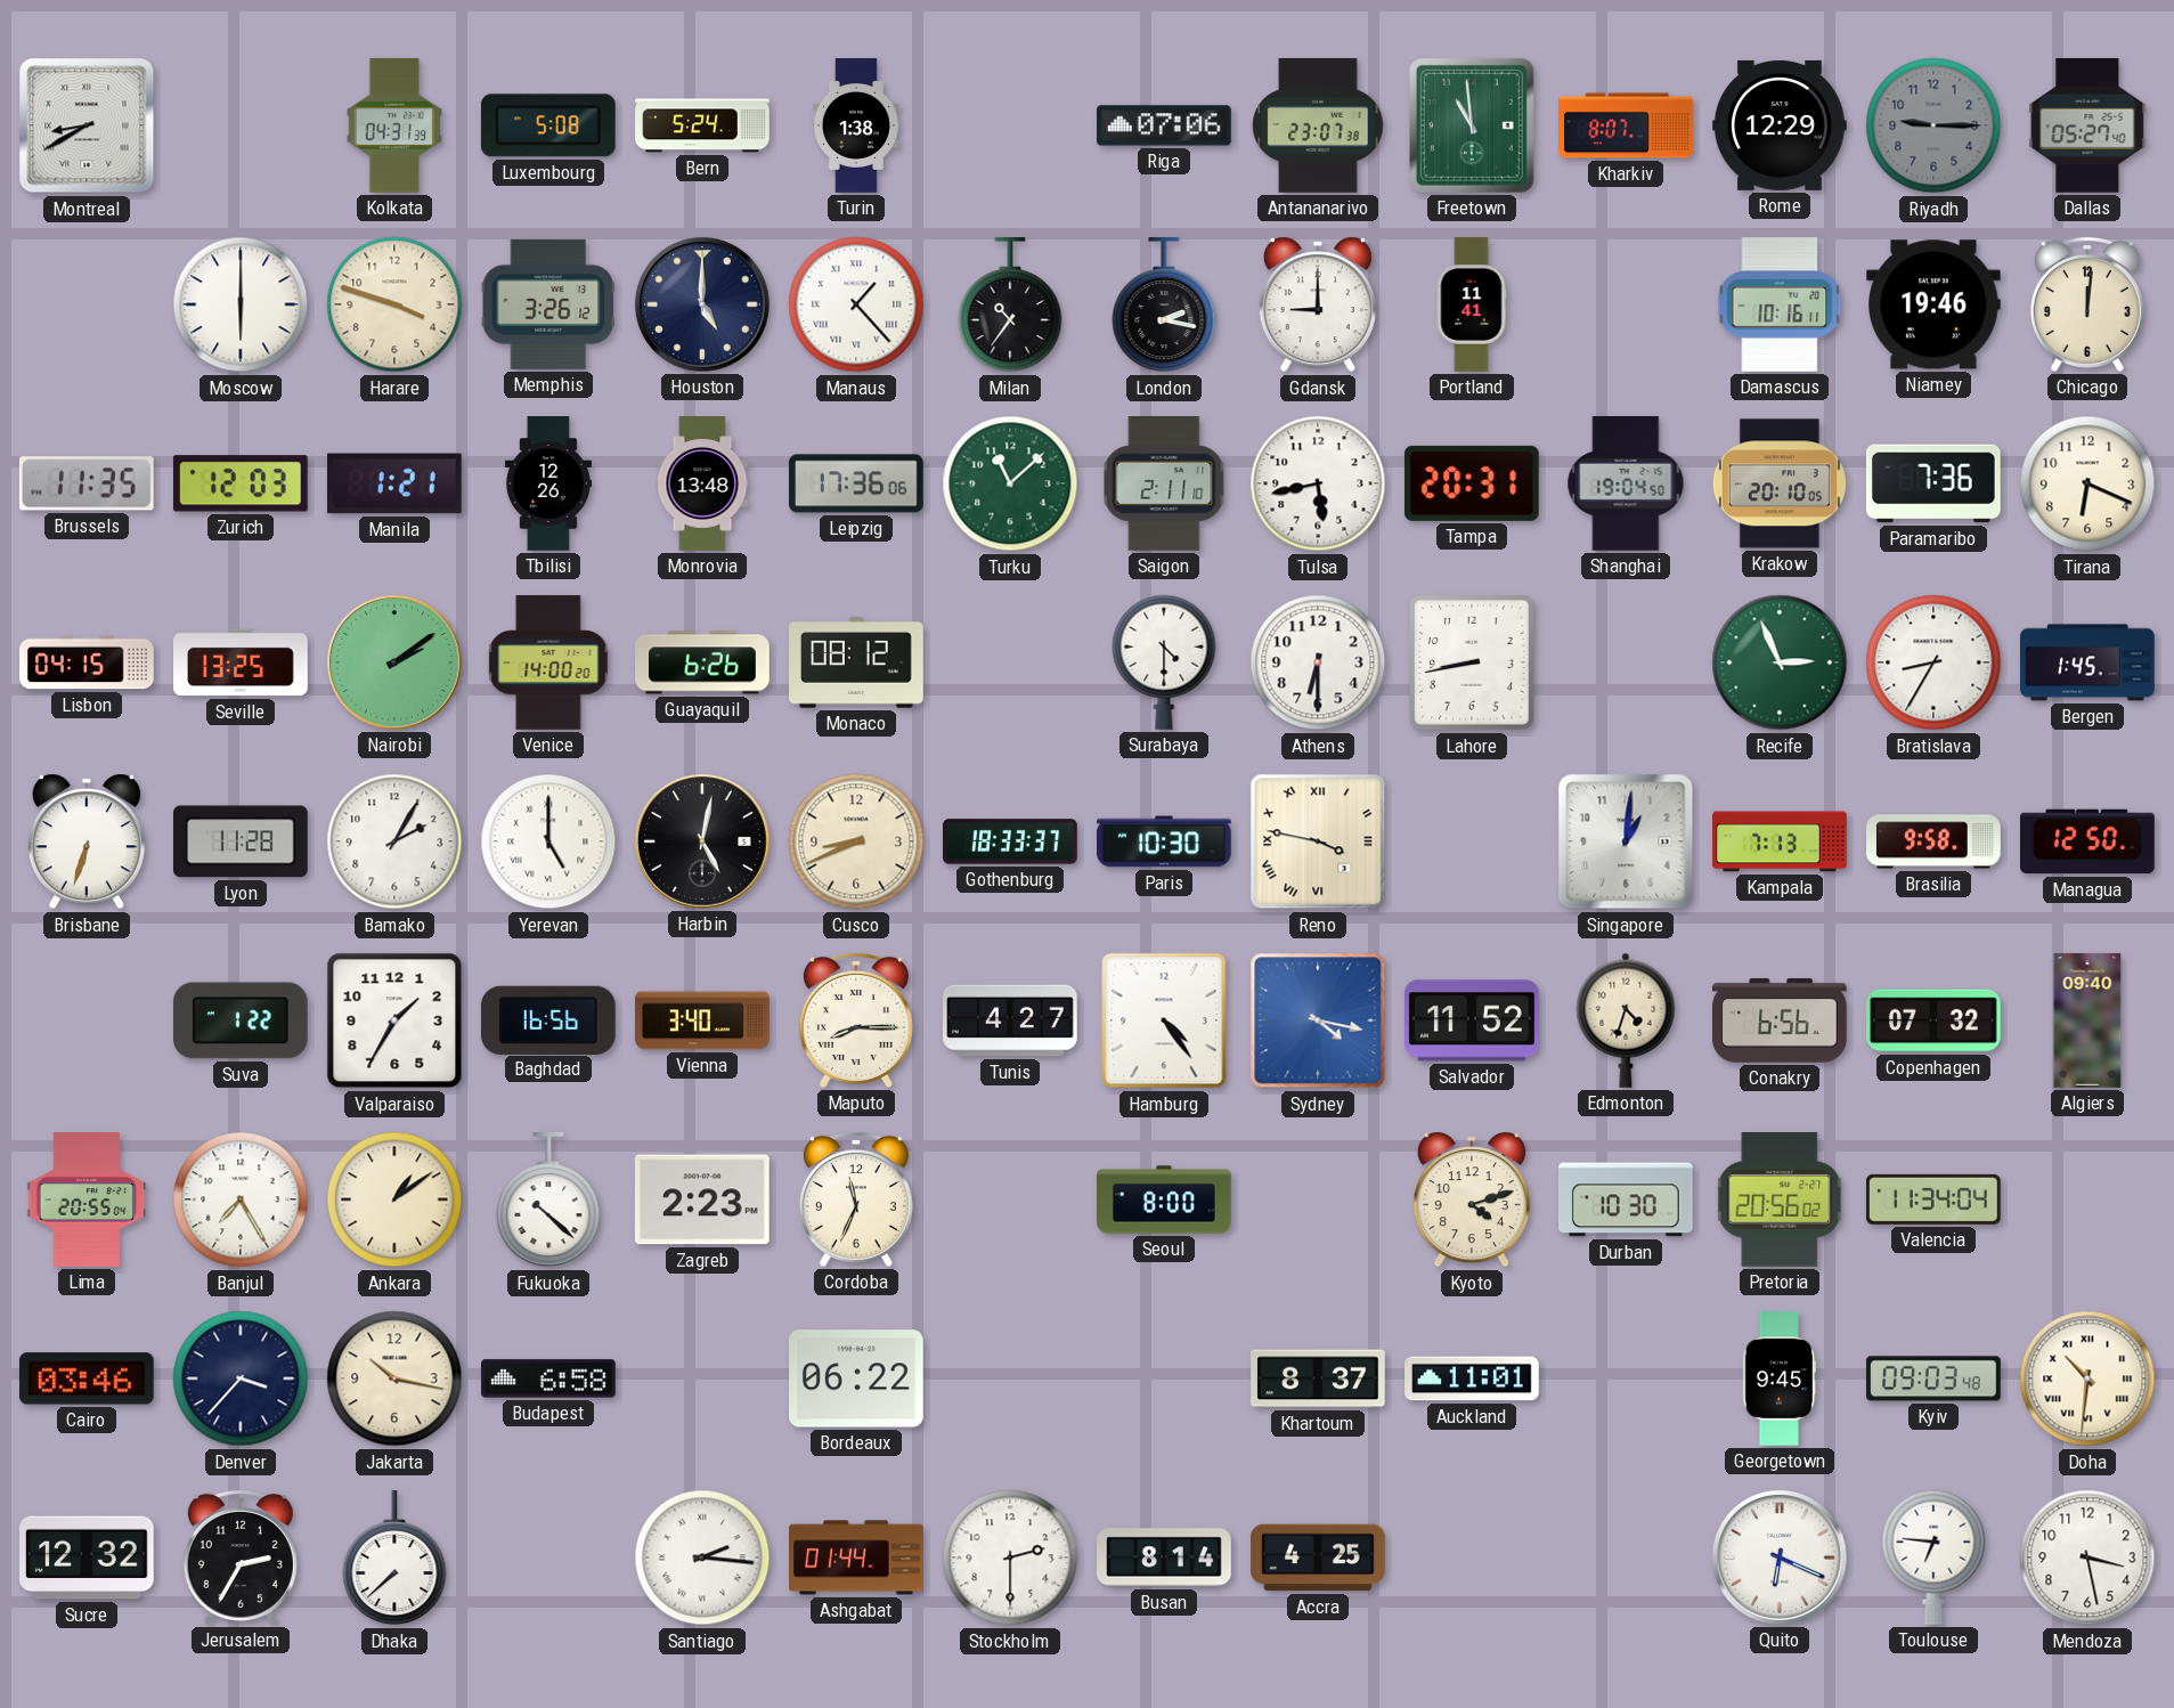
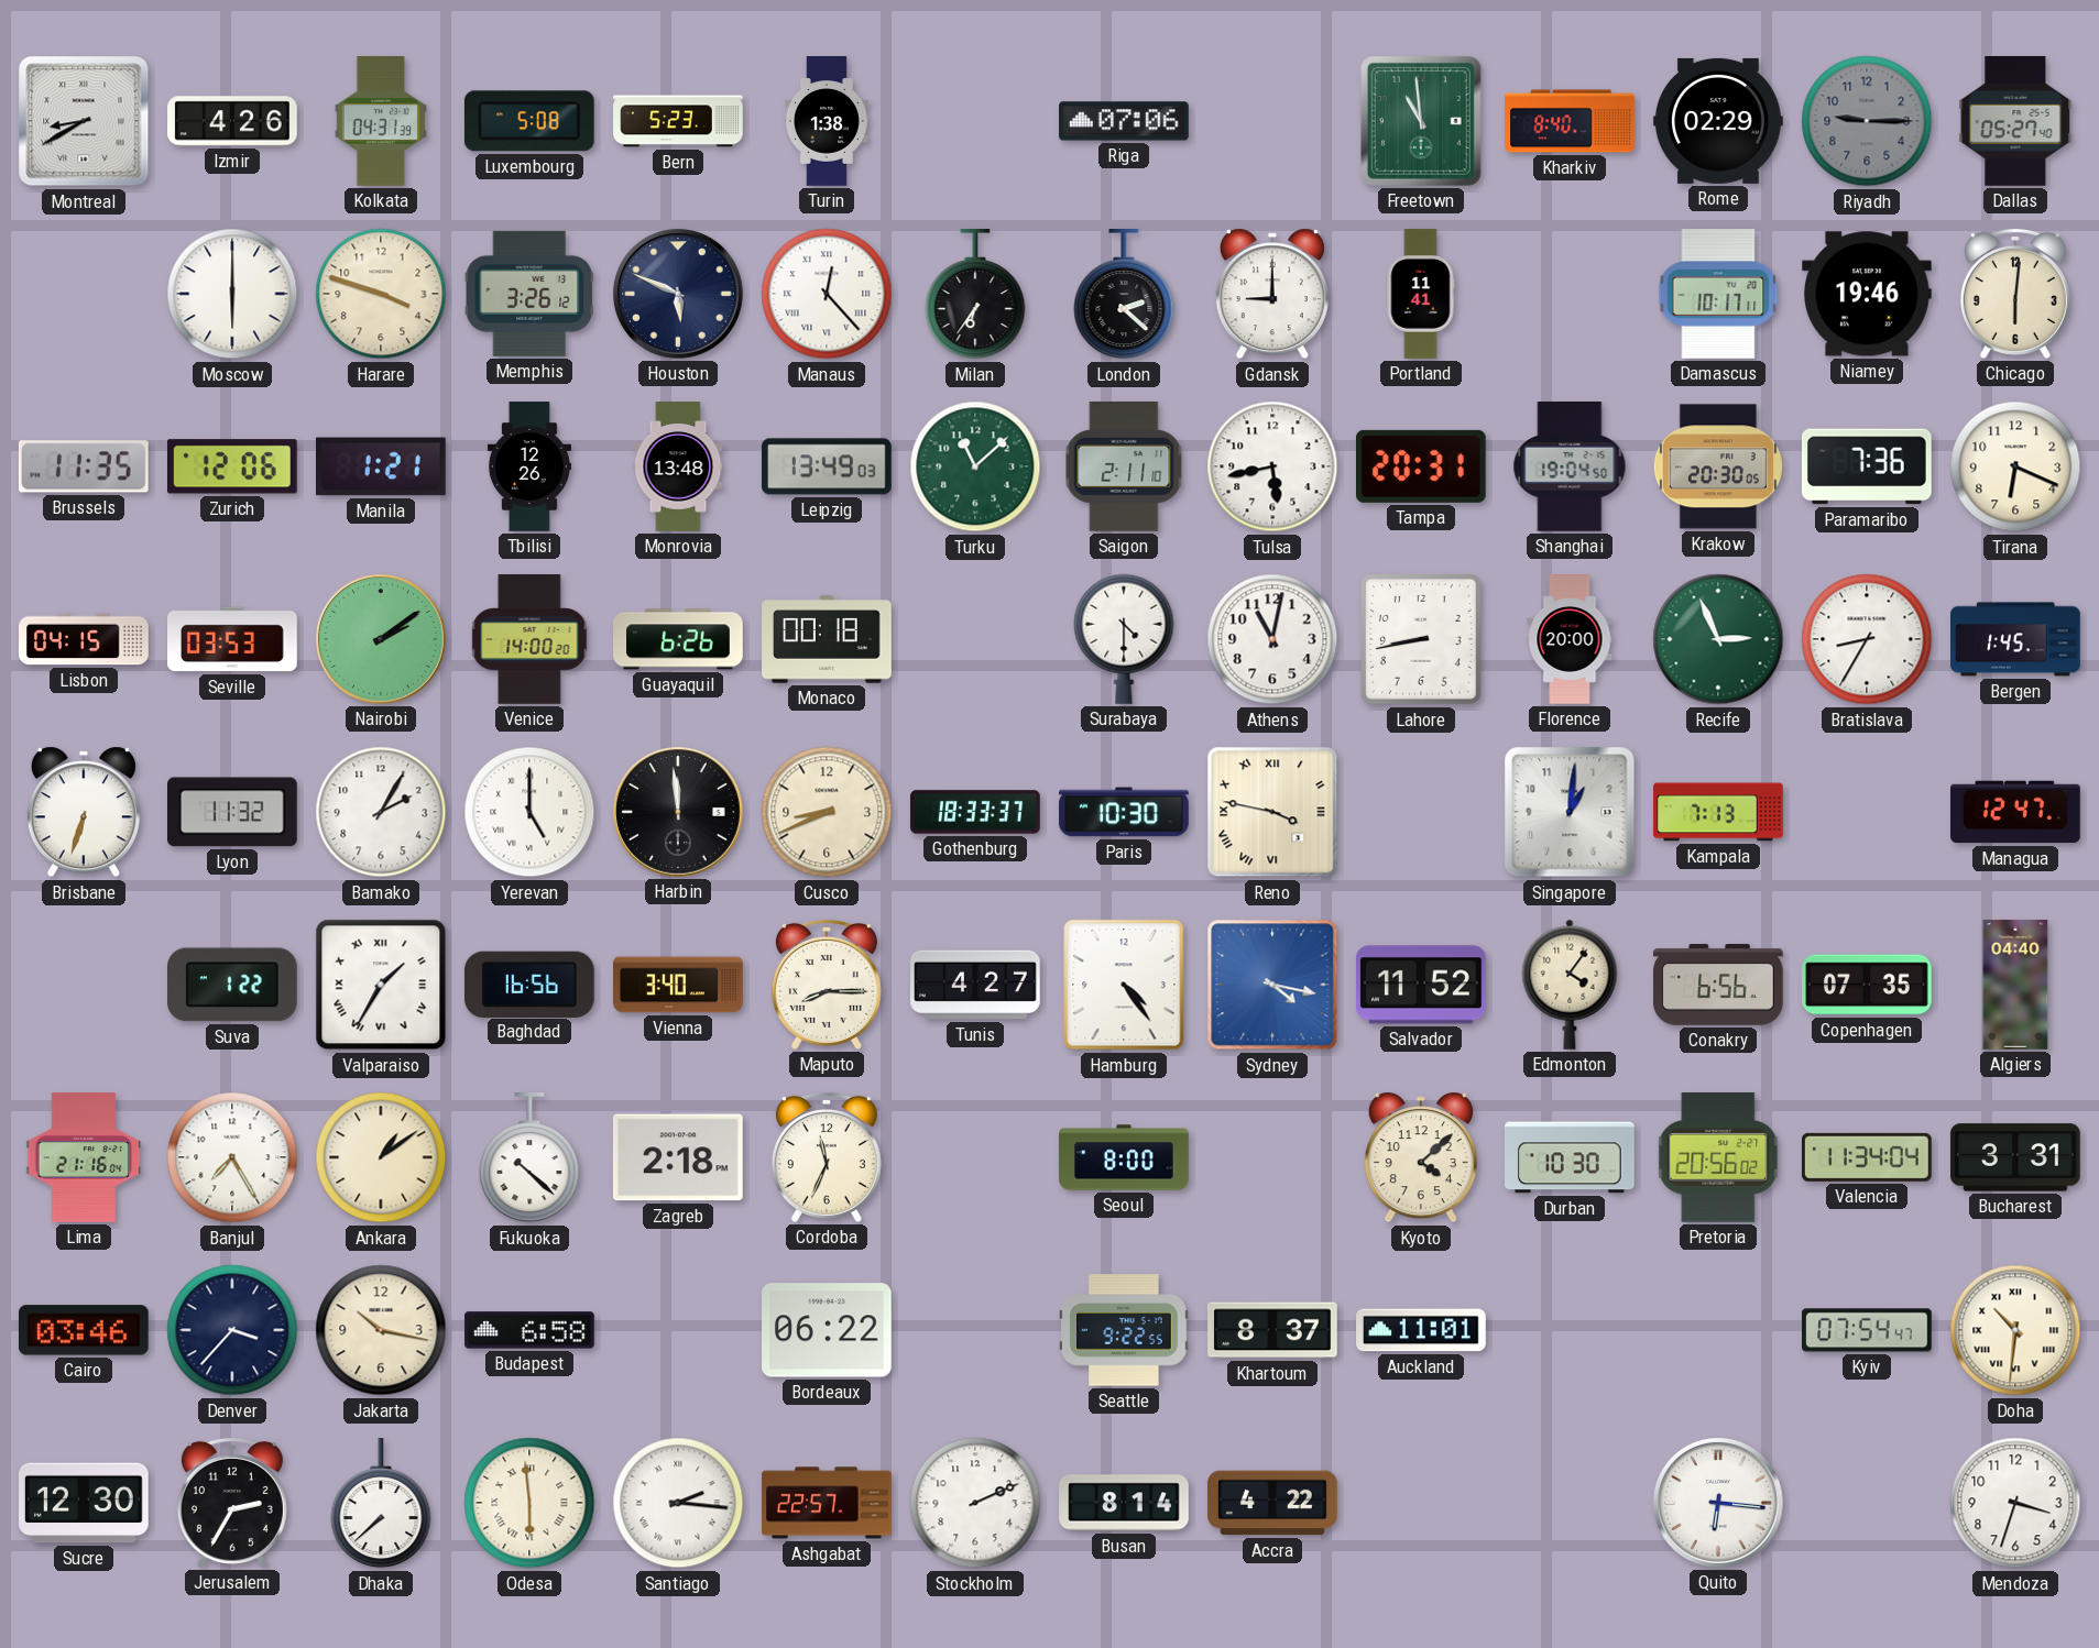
Izmir: none -> 4:26
Bern: 5:24 -> 5:23
Antananarivo: 23:07 -> none
Kharkiv: 8:07 -> 8:40
Rome: 12:29 -> 02:29
Houston: 5:00 -> 5:49
Manaus: 1:23 -> 12:23
Milan: 10:36 -> 6:36
London: 2:17 -> 2:22
Damascus: 10:16 -> 10:17
Chicago: 12:01 -> 6:01
Zurich: 12:03 -> 12:06
Leipzig: 17:36 -> 13:49
Krakow: 20:10 -> 20:30
Seville: 13:25 -> 03:53
Monaco: 08:12 -> 00:18
Athens: 6:30 -> 11:02
Florence: none -> 20:00
Lyon: 11:28 -> 11:32
Harbin: 5:02 -> 11:59
Brasilia: 9:58 -> none
Managua: 12:50 -> 12:47
Valparaiso numerals: Arabic -> Roman
Edmonton: 4:33 -> 4:06
Copenhagen: 07:32 -> 07:35
Algiers: 09:40 -> 04:40
Lima: 20:55 -> 21:16
Zagreb: 2:23 -> 2:18
Kyoto: 4:12 -> 4:08
Bucharest: none -> 3:31
Seattle: none -> 9:22
Georgetown: 9:45 -> none
Kyiv: 09:03 -> 07:54
Sucre: 12:32 -> 12:30
Odesa: none -> 5:59
Ashgabat: 01:44 -> 22:57
Stockholm: 2:30 -> 2:11
Accra: 4:25 -> 4:22
Quito: 6:19 -> 6:16
Toulouse: 6:46 -> none
Mendoza: 3:28 -> 3:33
